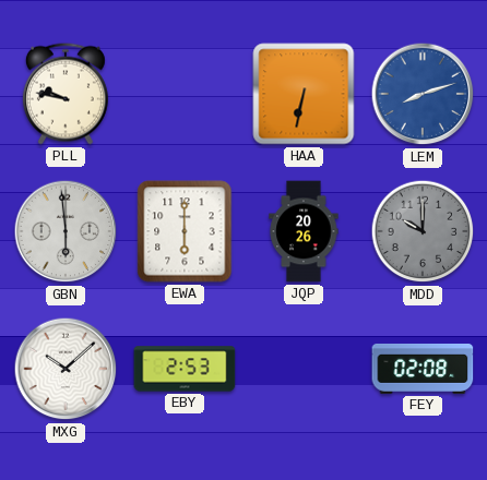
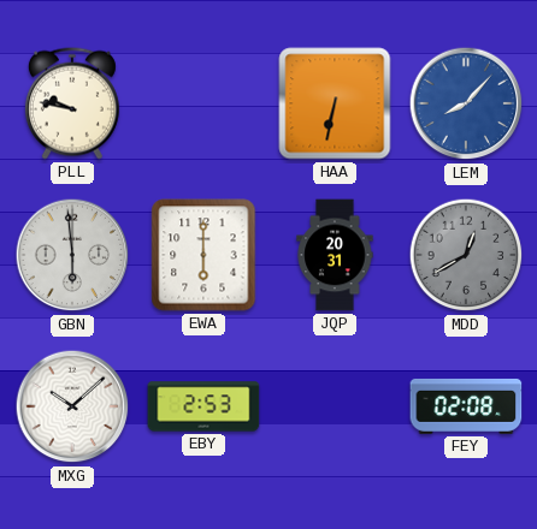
LEM: 8:12 -> 8:07
JQP: 20:26 -> 20:31
MDD: 10:00 -> 12:40
